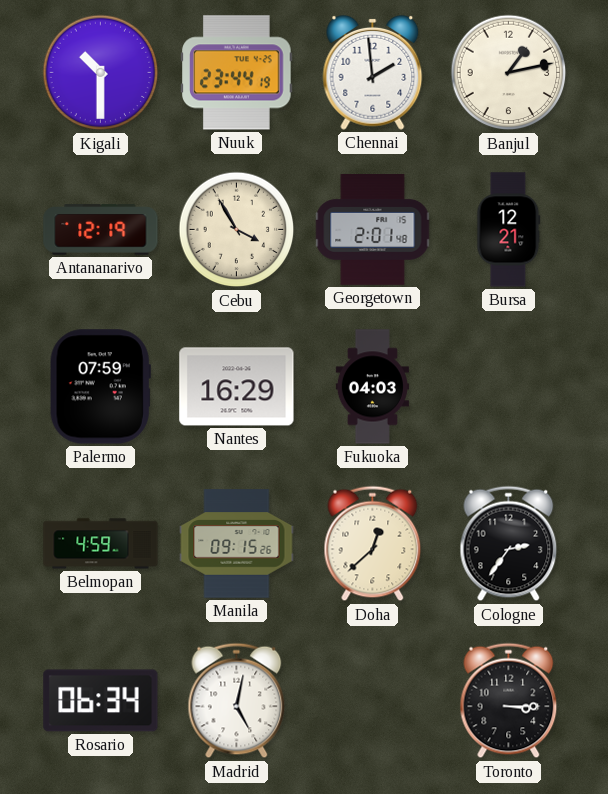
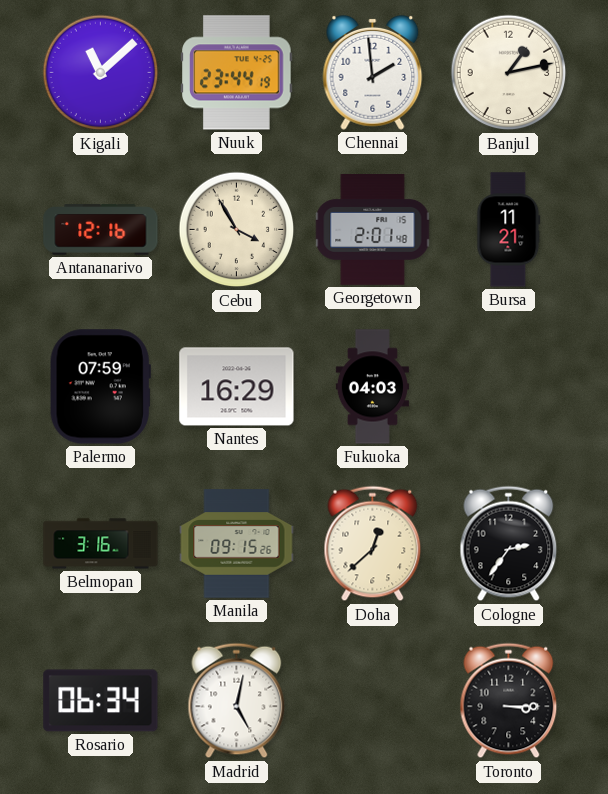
Kigali: 10:30 -> 11:08
Antananarivo: 12:19 -> 12:16
Bursa: 12:21 -> 11:21
Belmopan: 4:59 -> 3:16
